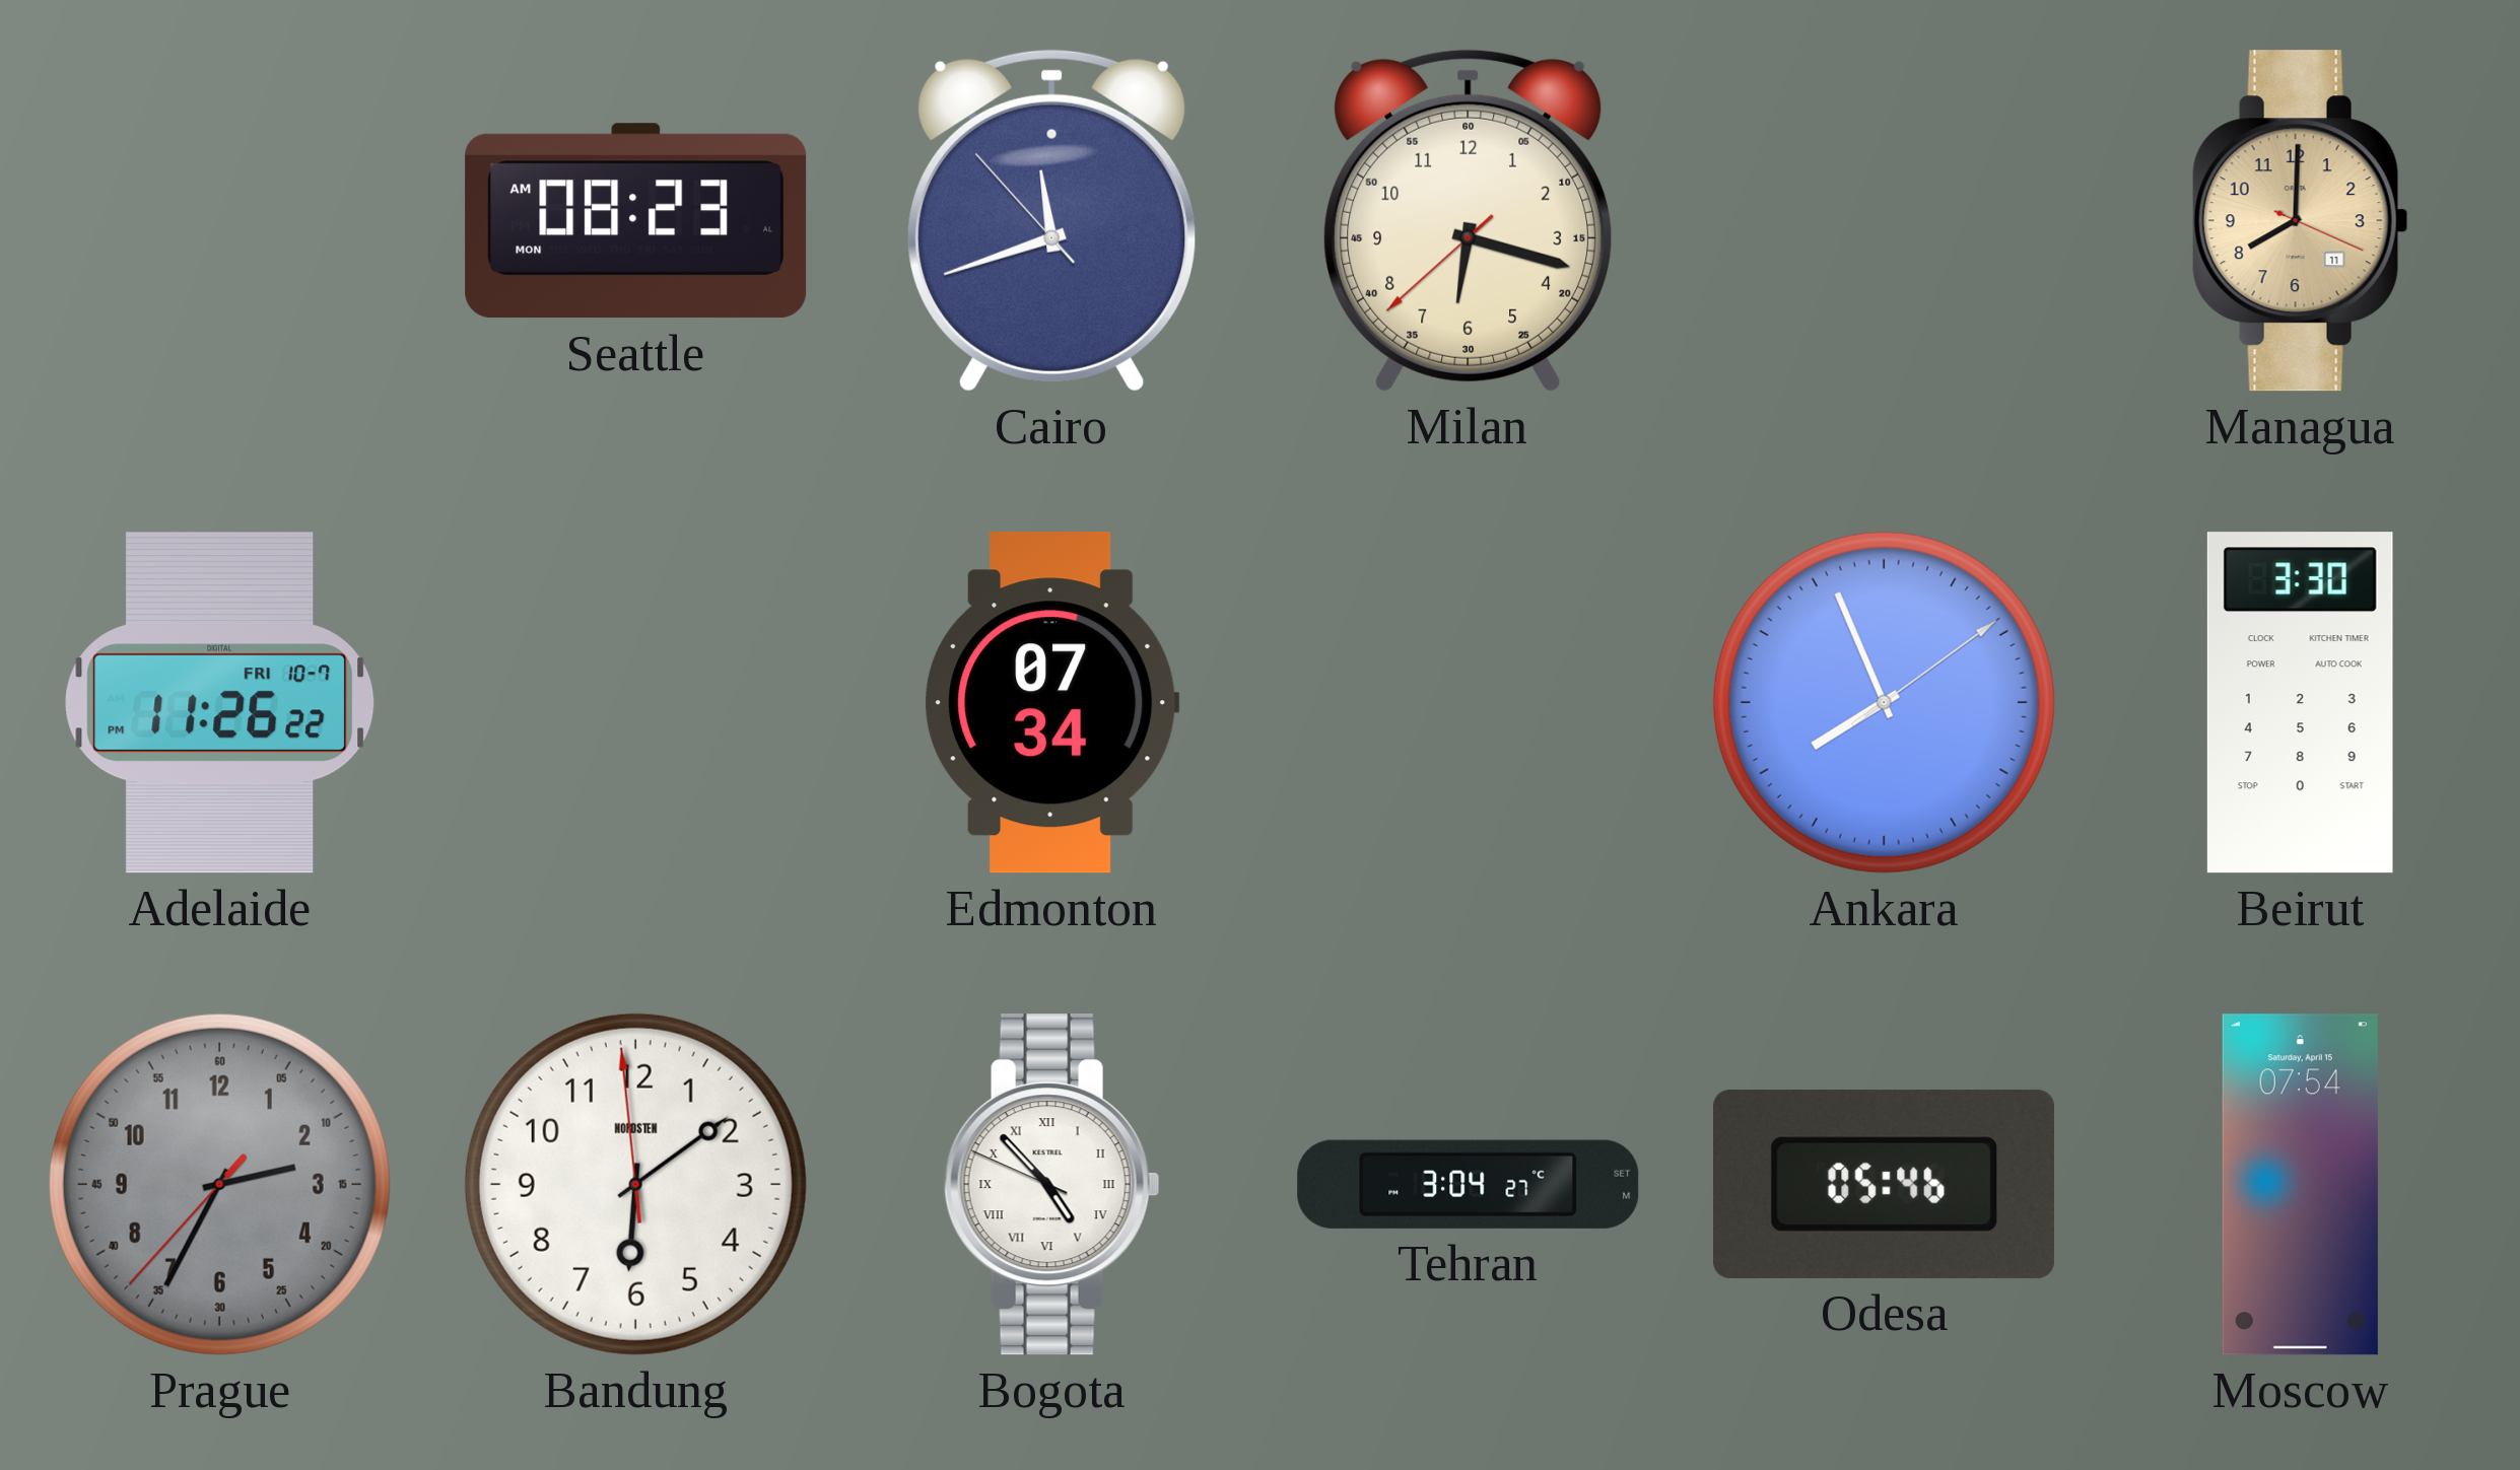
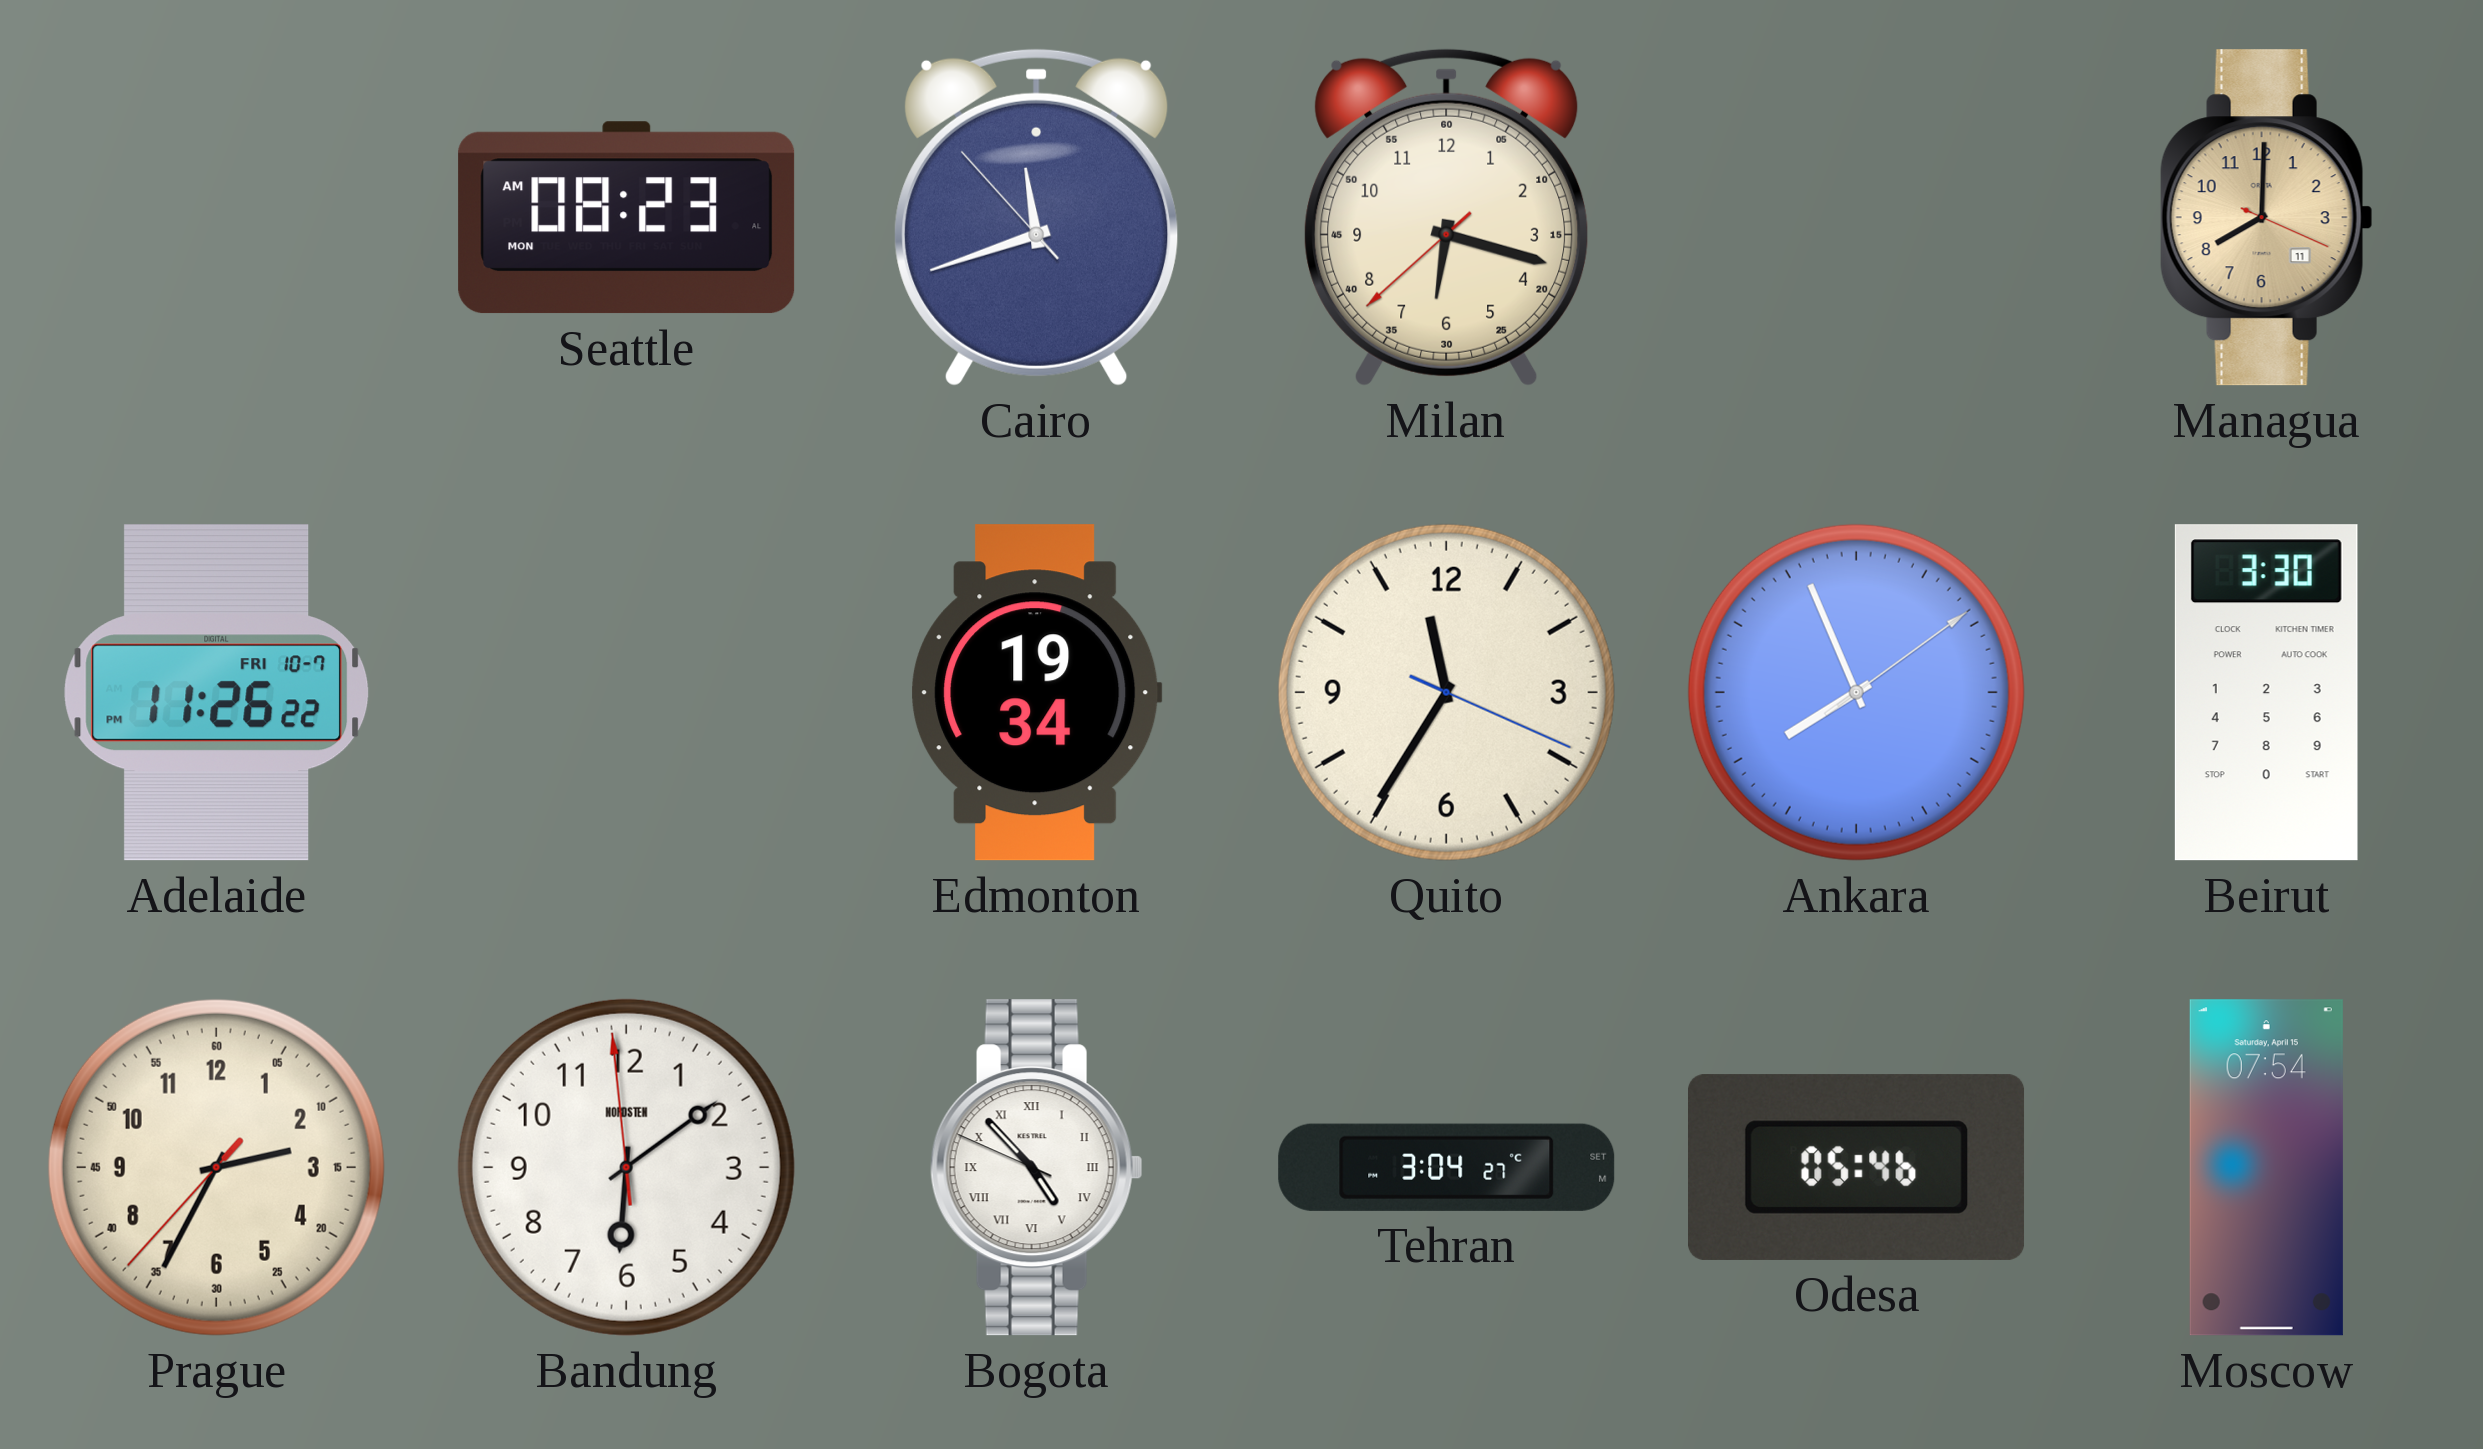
Edmonton: 07:34 -> 19:34
Quito: none -> 11:35
Prague dial: grey -> cream
